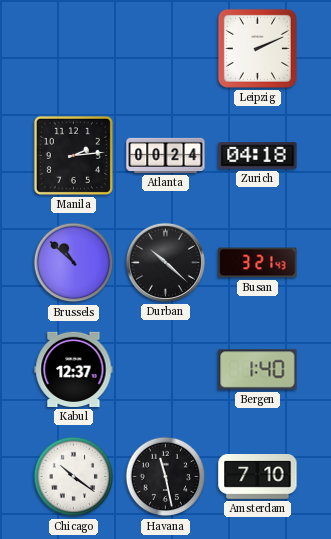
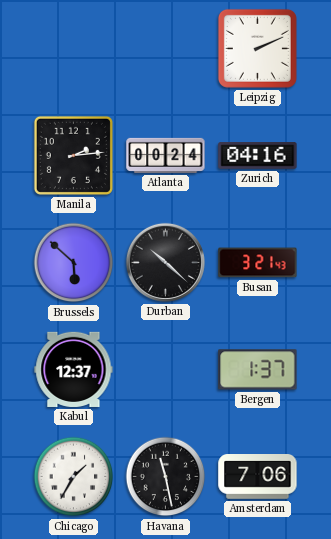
Zurich: 04:18 -> 04:16
Brussels: 10:52 -> 5:52
Bergen: 1:40 -> 1:37
Chicago: 10:21 -> 1:35
Amsterdam: 7:10 -> 7:06
